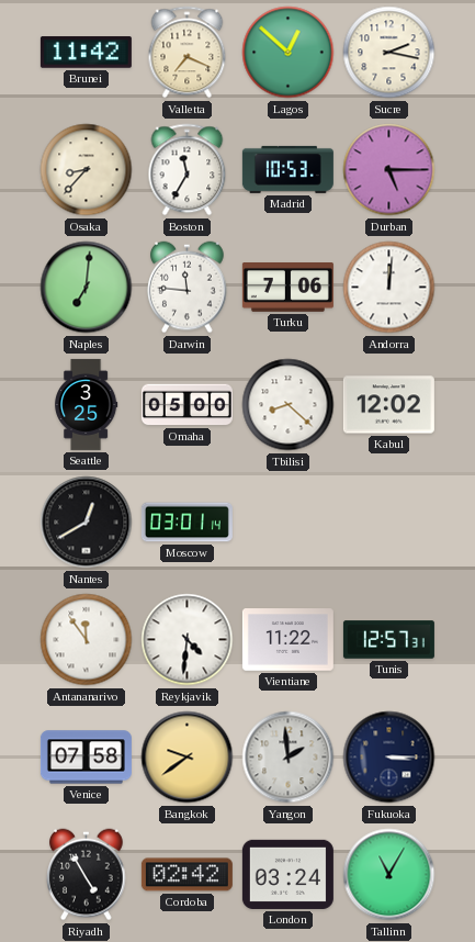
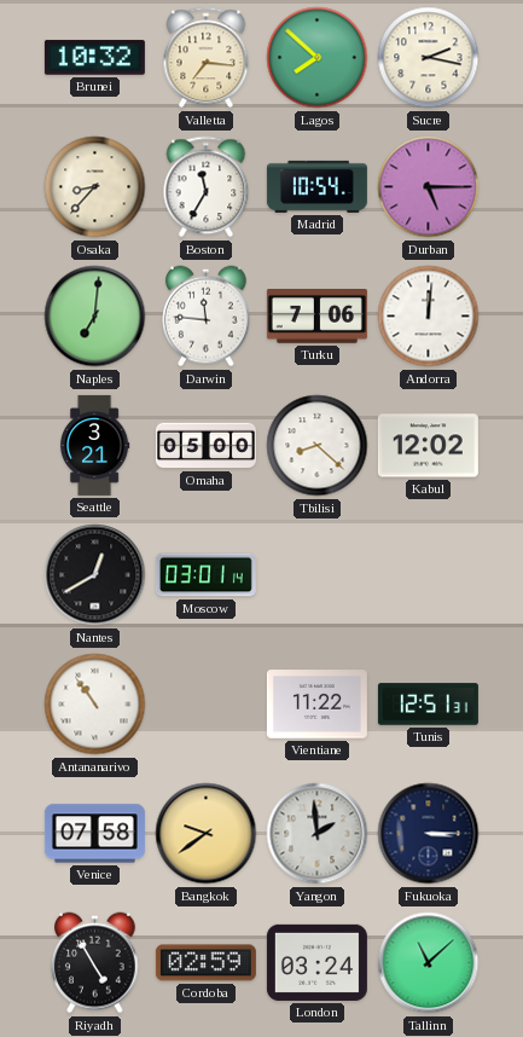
Brunei: 11:42 -> 10:32
Valletta: 7:19 -> 7:16
Lagos: 12:52 -> 7:52
Madrid: 10:53 -> 10:54
Seattle: 3:25 -> 3:21
Antananarivo: 11:54 -> 10:54
Reykjavik: 4:31 -> none
Tunis: 12:57 -> 12:51
Cordoba: 02:42 -> 02:59
Tallinn: 11:05 -> 11:08
